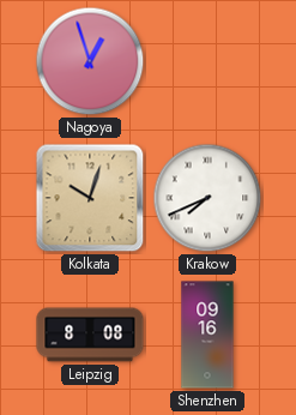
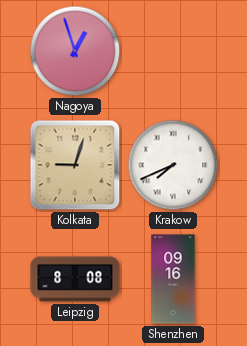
Kolkata: 10:03 -> 9:03
